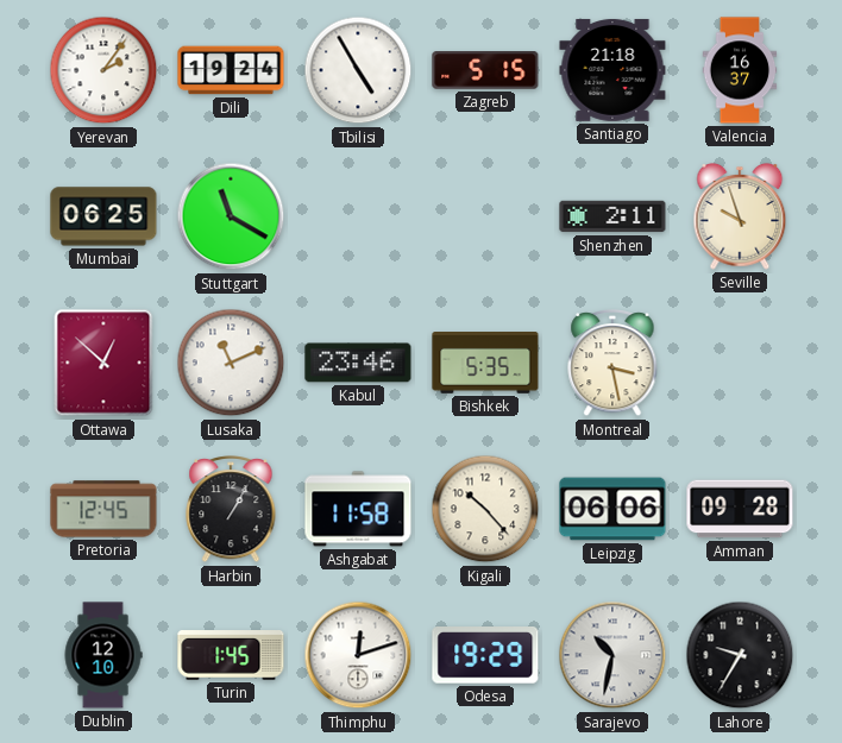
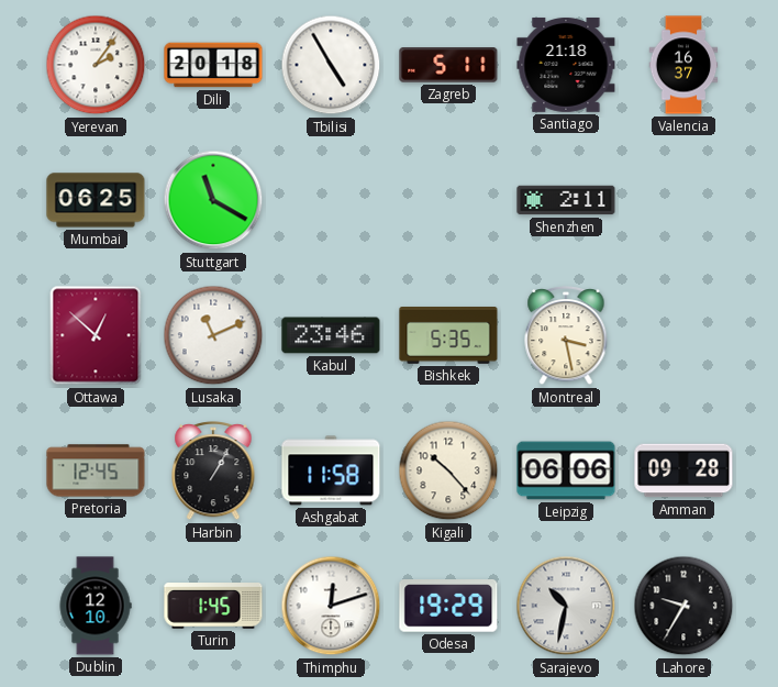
Dili: 19:24 -> 20:18
Zagreb: 5:15 -> 5:11
Seville: 9:57 -> none
